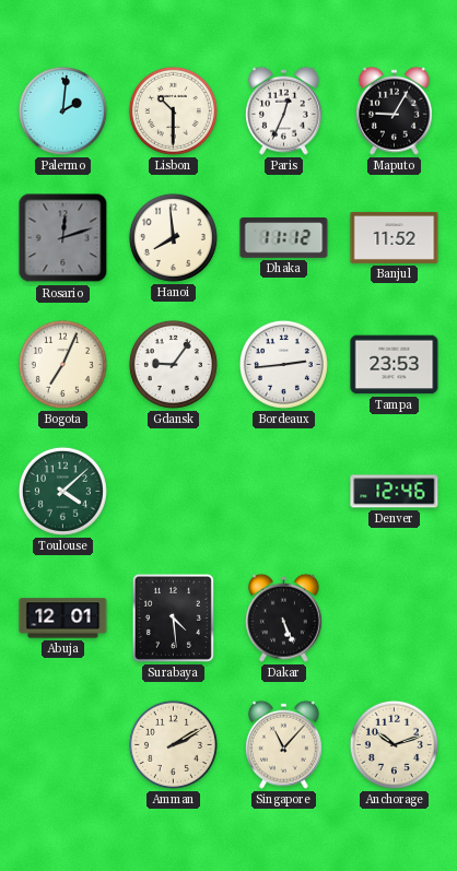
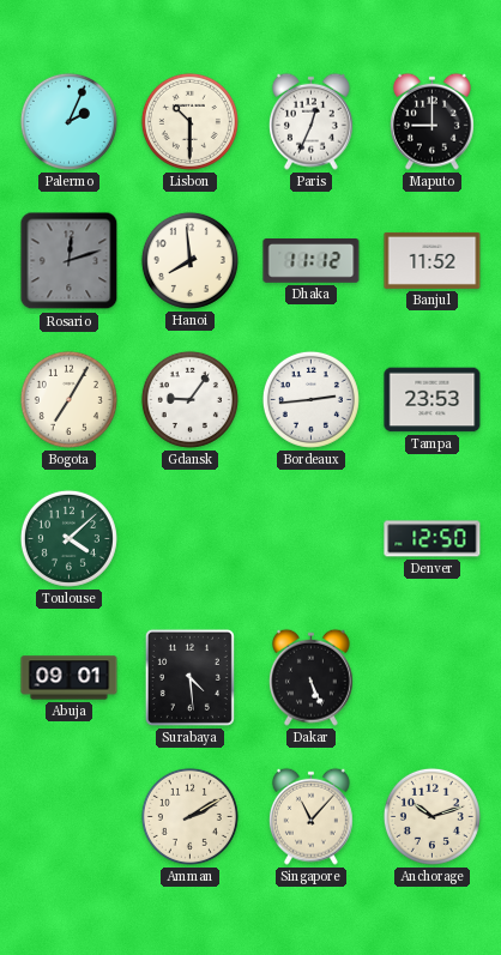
Palermo: 2:01 -> 2:04
Maputo: 9:05 -> 9:00
Bogota: 7:04 -> 7:05
Denver: 12:46 -> 12:50
Abuja: 12:01 -> 09:01
